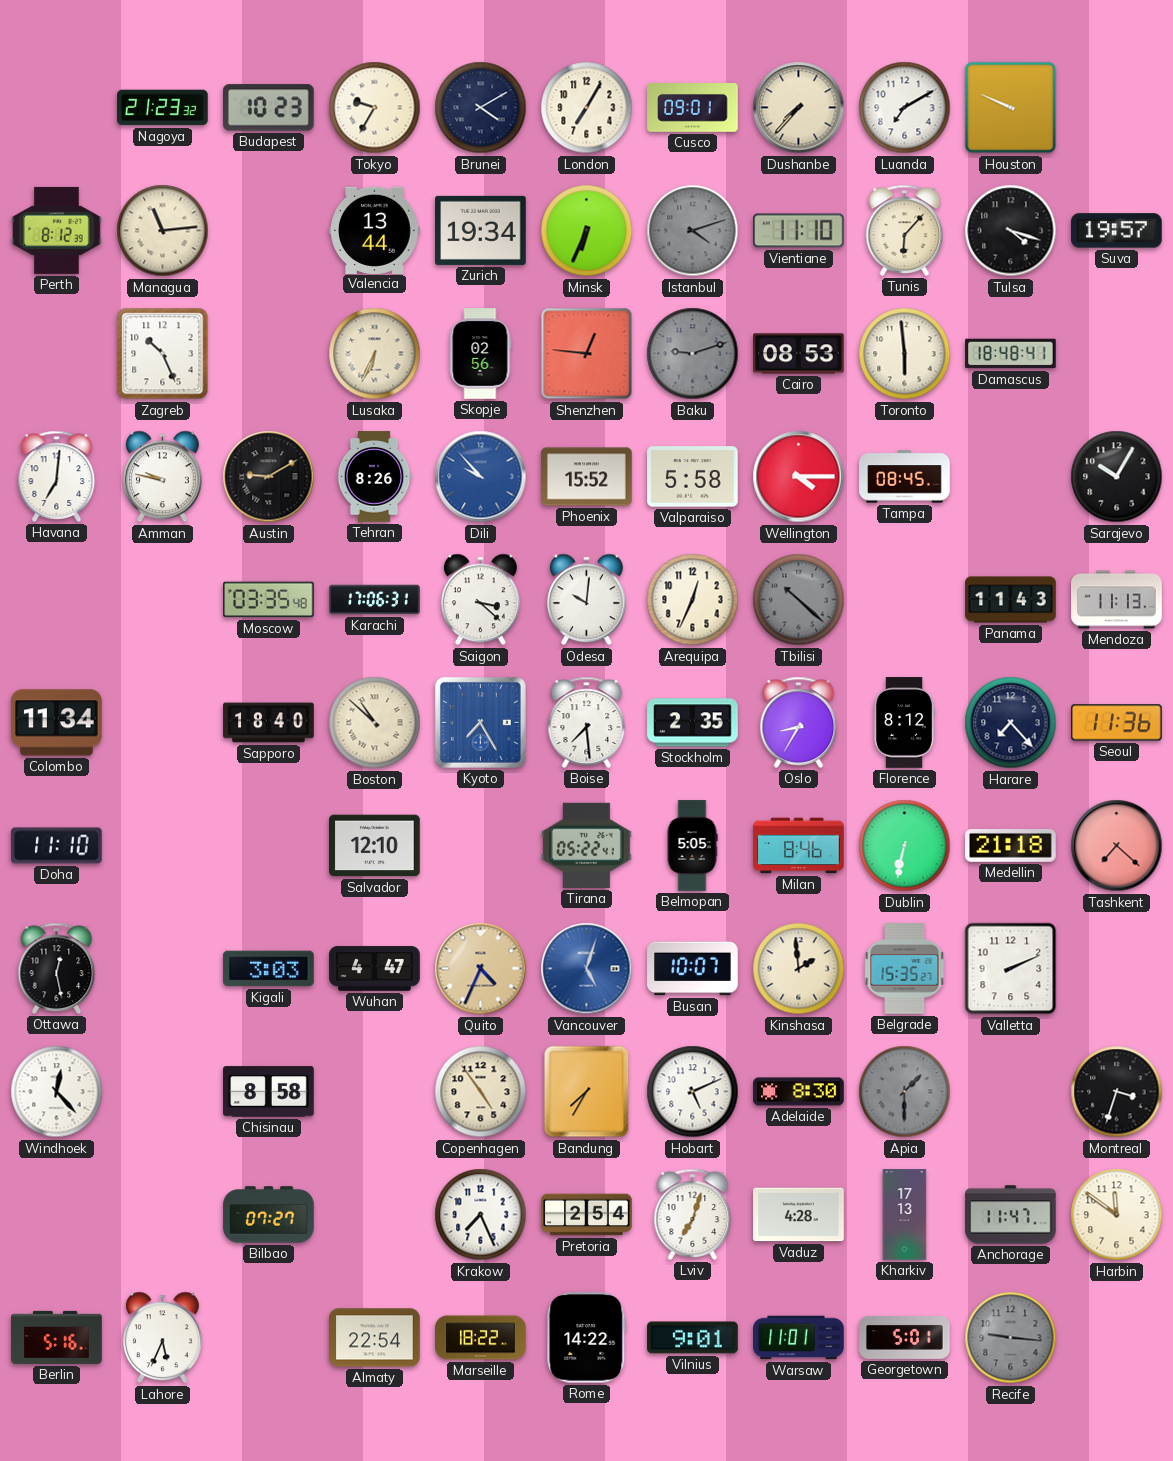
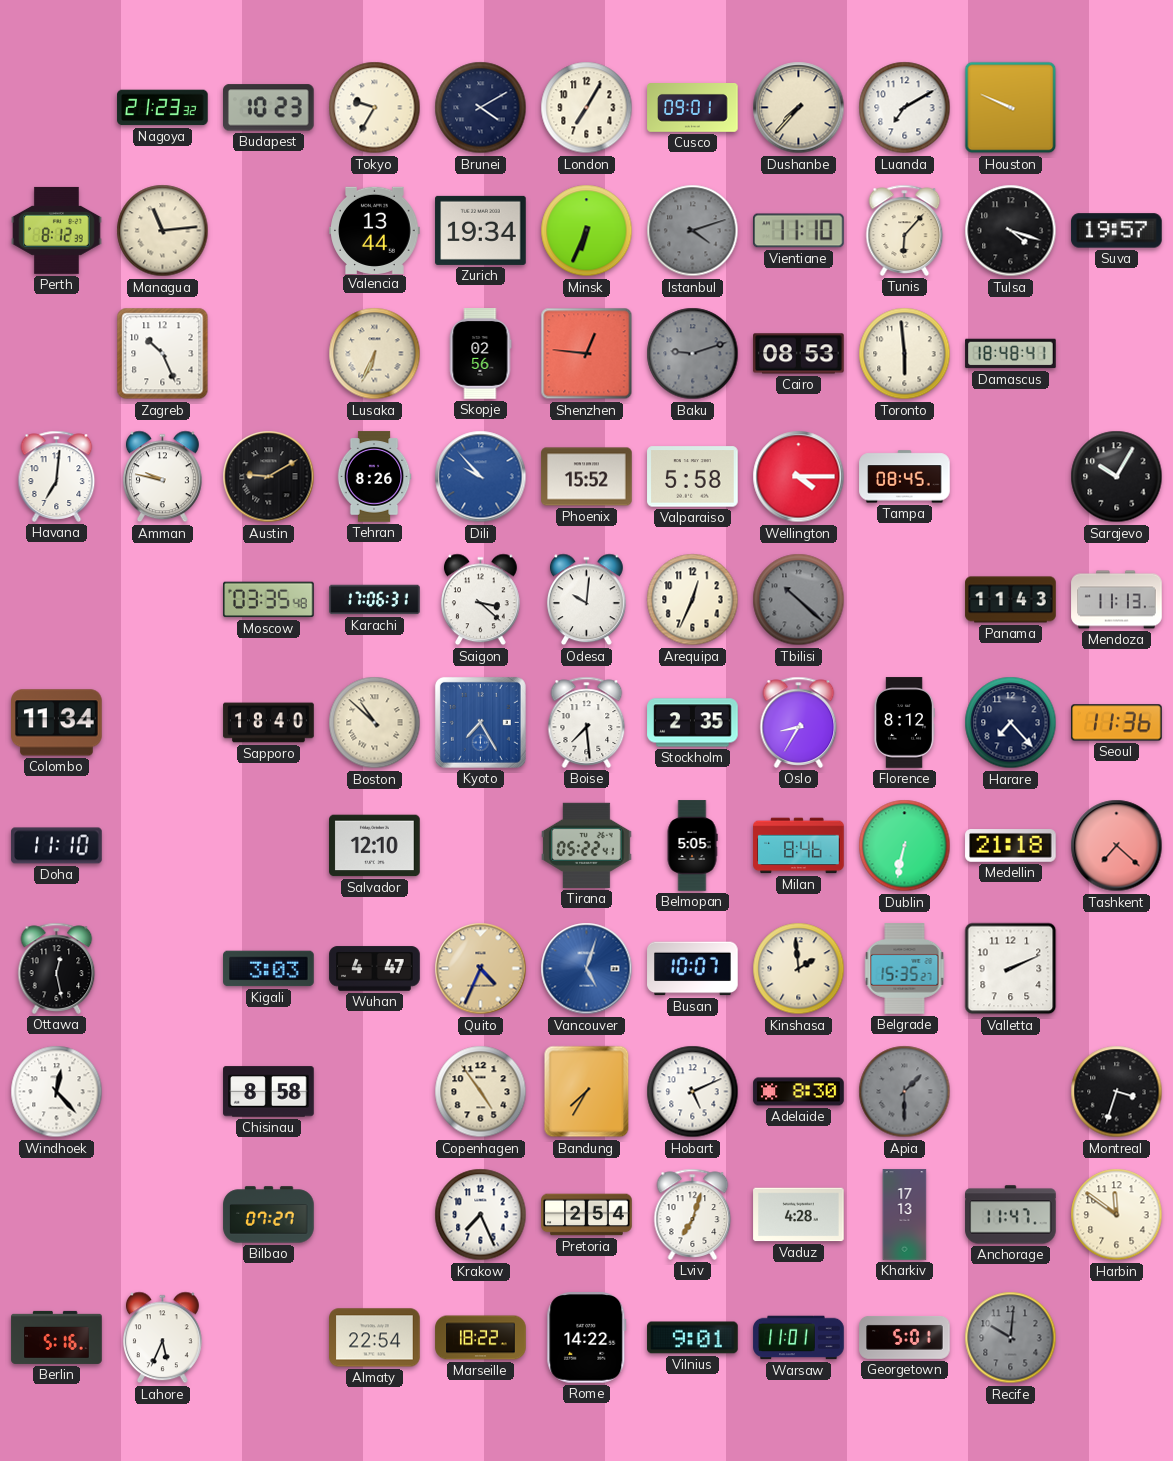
Recife: 9:16 -> 10:01
